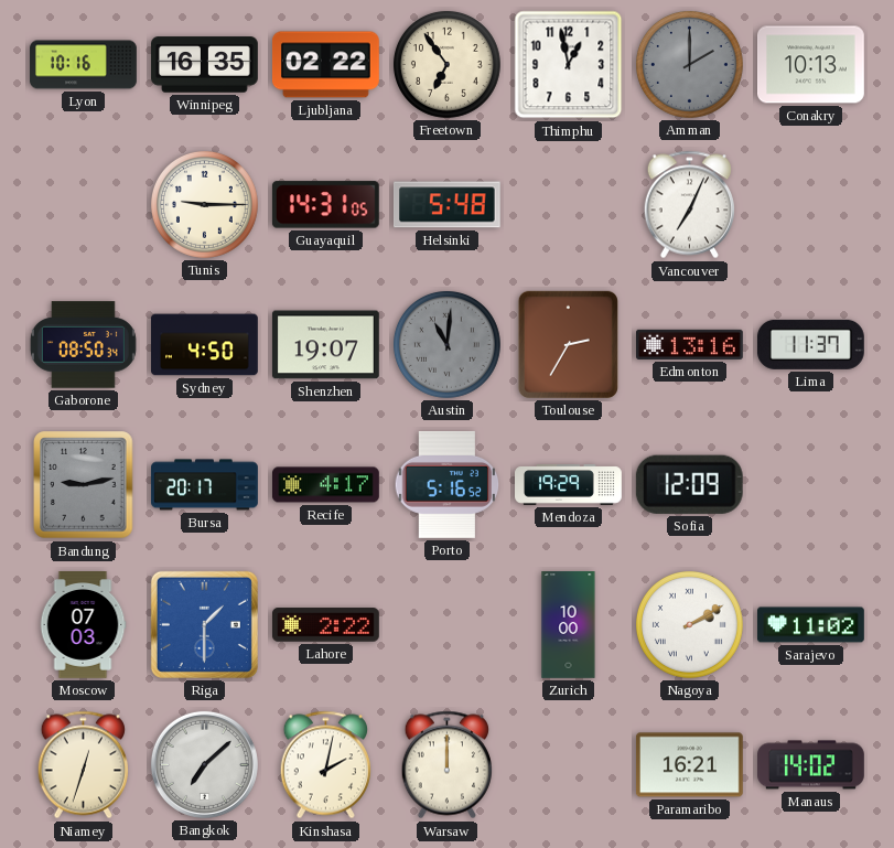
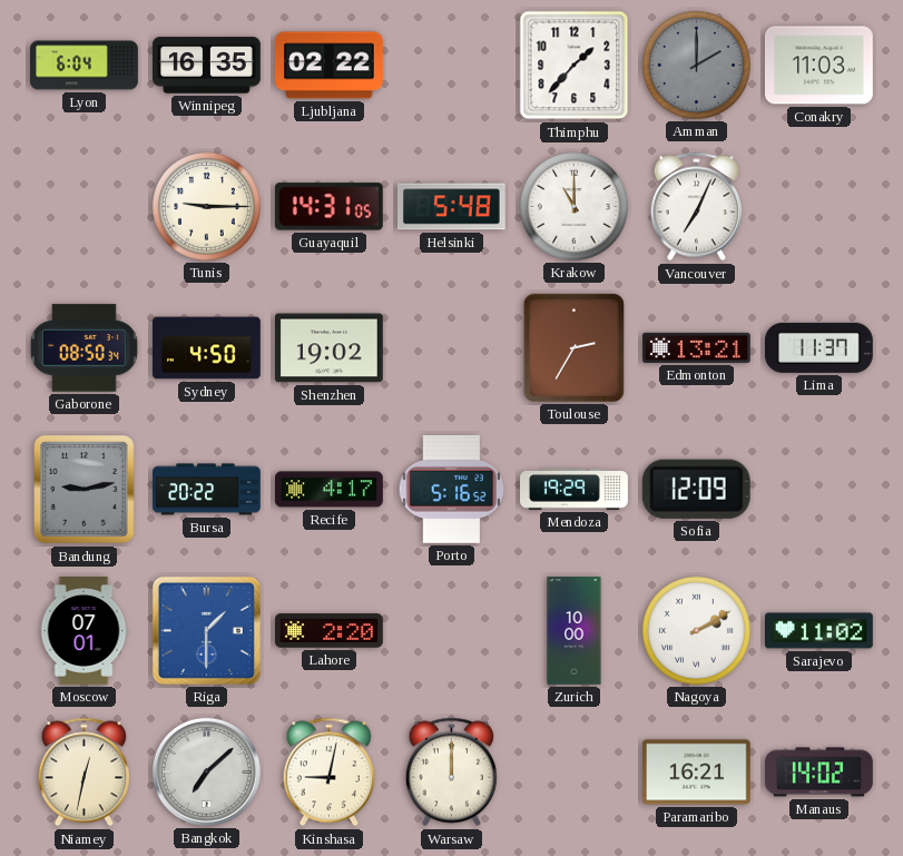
Lyon: 10:16 -> 6:04
Freetown: 6:54 -> none
Thimphu: 12:58 -> 1:37
Conakry: 10:13 -> 11:03
Krakow: none -> 11:00
Shenzhen: 19:07 -> 19:02
Austin: 11:01 -> none
Edmonton: 13:16 -> 13:21
Bursa: 20:17 -> 20:22
Moscow: 07:03 -> 07:01
Lahore: 2:22 -> 2:20
Niamey: 12:33 -> 12:32
Kinshasa: 2:02 -> 9:02
